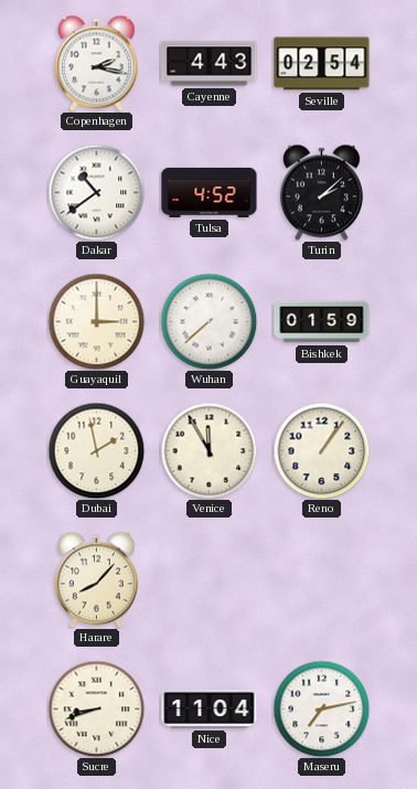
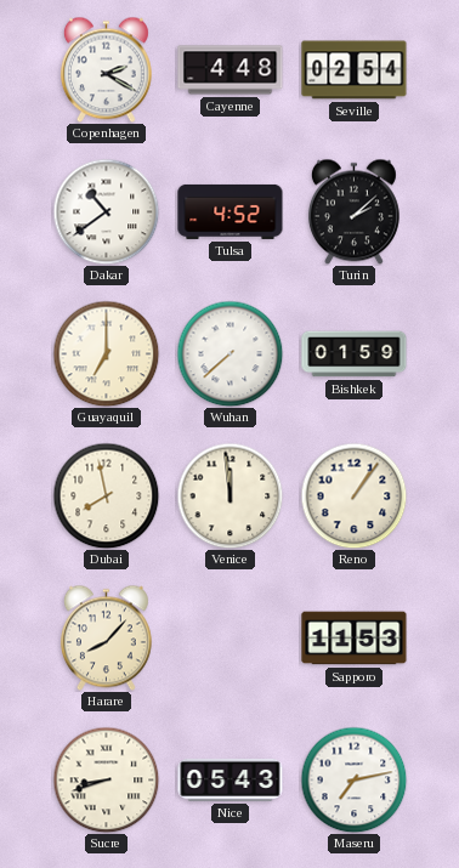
Copenhagen: 2:17 -> 2:20
Cayenne: 4:43 -> 4:48
Guayaquil: 3:00 -> 7:00
Dubai: 1:58 -> 7:58
Venice: 11:55 -> 11:59
Sapporo: none -> 11:53
Nice: 11:04 -> 05:43
